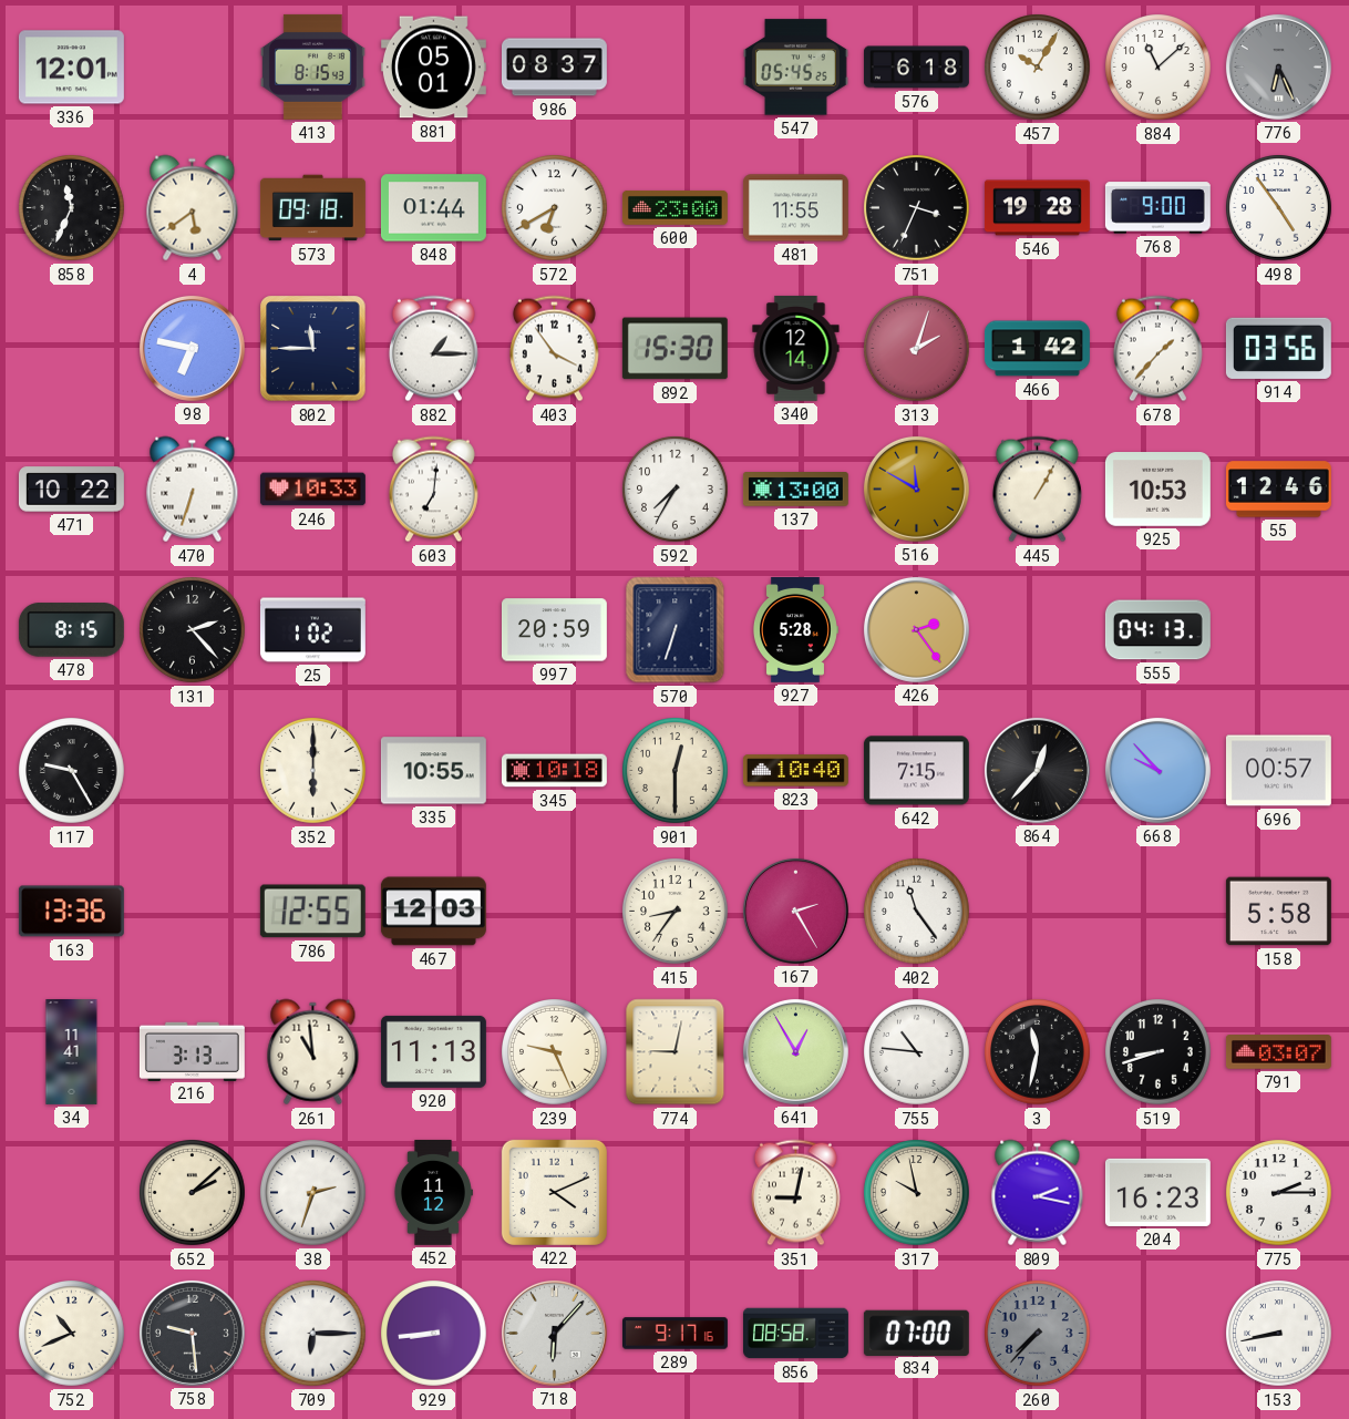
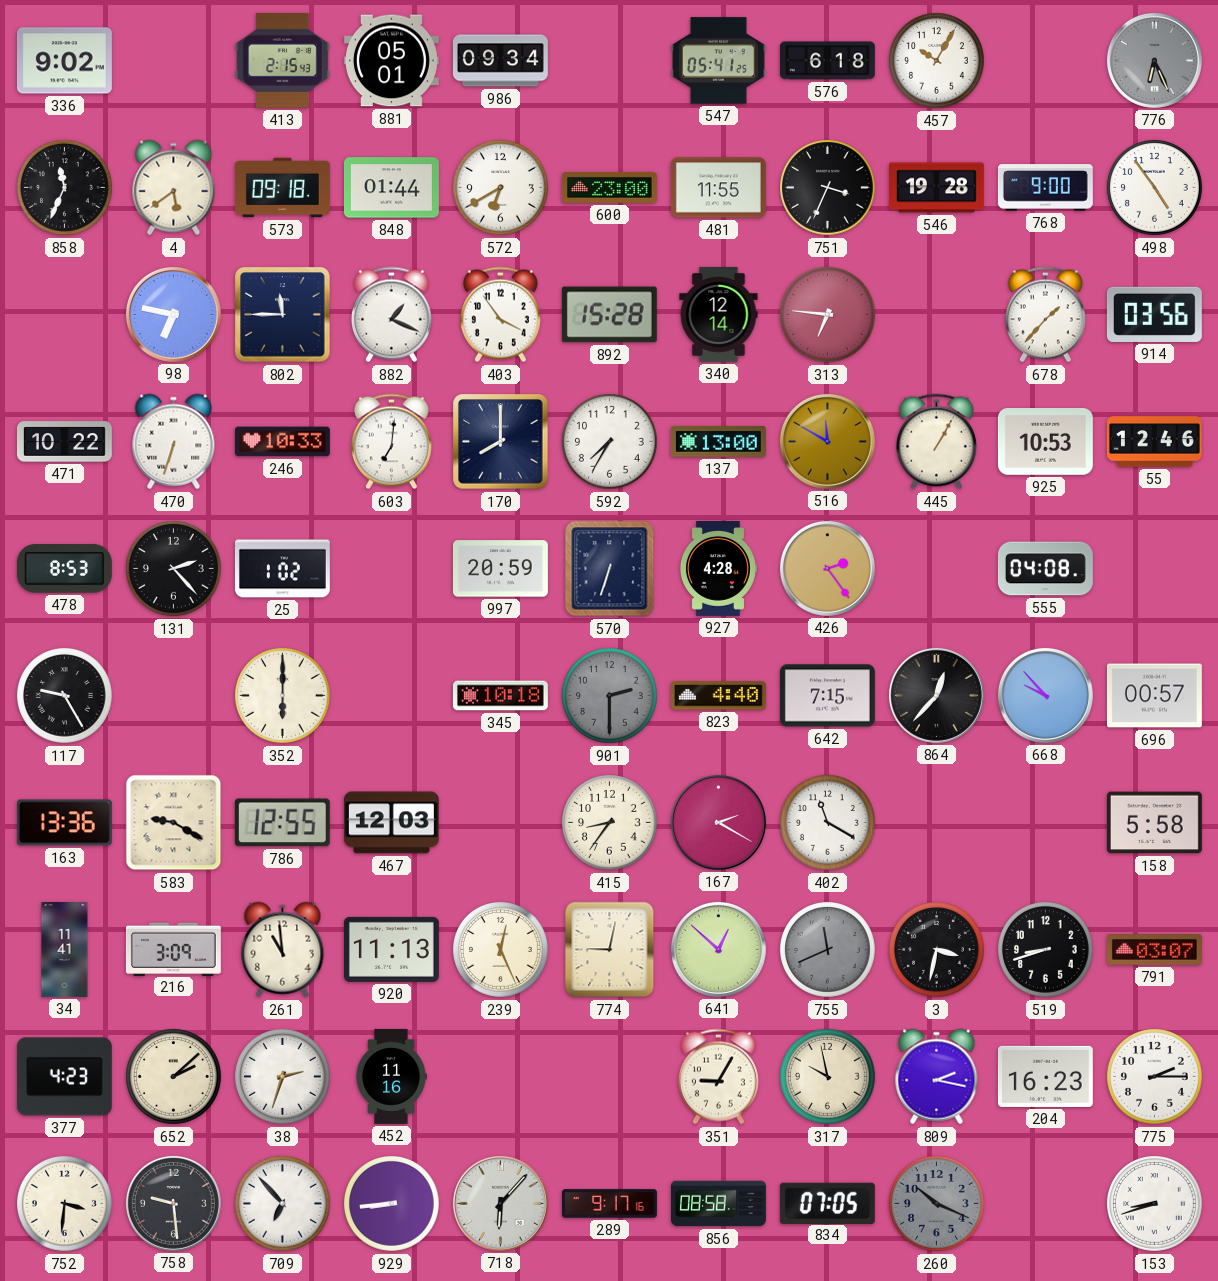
336: 12:01 -> 9:02
413: 8:15 -> 2:15
986: 08:37 -> 09:34
547: 05:45 -> 05:41
884: 11:08 -> none
882: 1:15 -> 1:19
892: 15:30 -> 15:28
313: 2:03 -> 6:46
466: 1:42 -> none
170: none -> 8:00
478: 8:15 -> 8:53
927: 5:28 -> 4:28
555: 04:13 -> 04:08
335: 10:55 -> none
901: 12:30 -> 2:30
901 dial: cream -> grey
823: 10:40 -> 4:40
583: none -> 9:20
167: 2:25 -> 2:20
402: 11:24 -> 11:20
216: 3:13 -> 3:09
239: 9:26 -> 12:26
641: 12:55 -> 12:52
755: 10:46 -> 11:41
755 dial: white -> grey
3: 11:32 -> 3:32
377: none -> 4:23
452: 11:12 -> 11:16
422: 4:11 -> none
351: 9:02 -> 9:05
752: 10:41 -> 3:31
709: 6:15 -> 6:53
834: 07:00 -> 07:05
260: 7:37 -> 10:19
153: 8:43 -> 8:42
